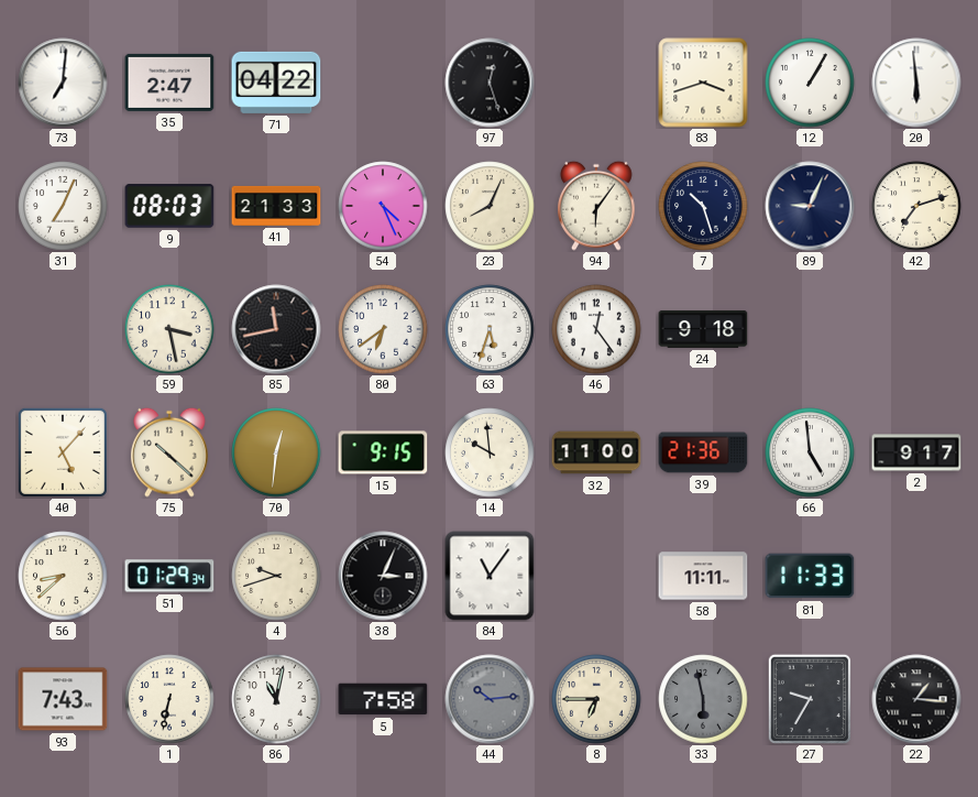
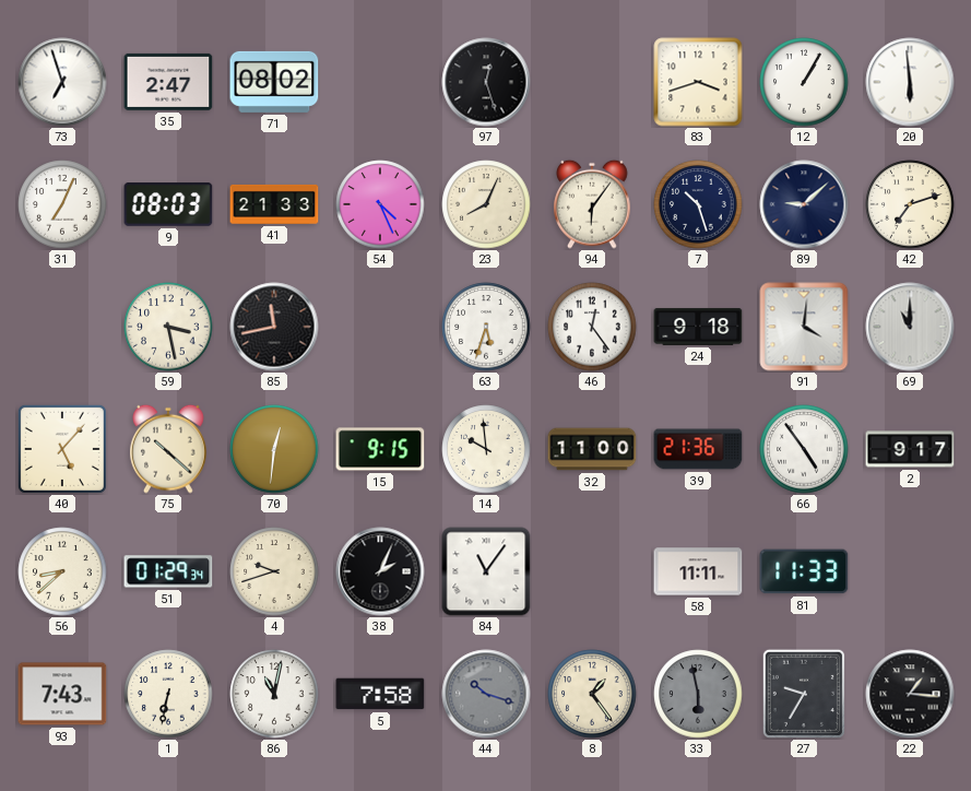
73: 7:01 -> 6:57
71: 04:22 -> 08:02
89: 9:04 -> 9:08
80: 6:39 -> none
91: none -> 4:01
69: none -> 11:00
66: 4:59 -> 4:54
38: 3:04 -> 2:04
44: 10:14 -> 10:18
8: 6:45 -> 1:24
